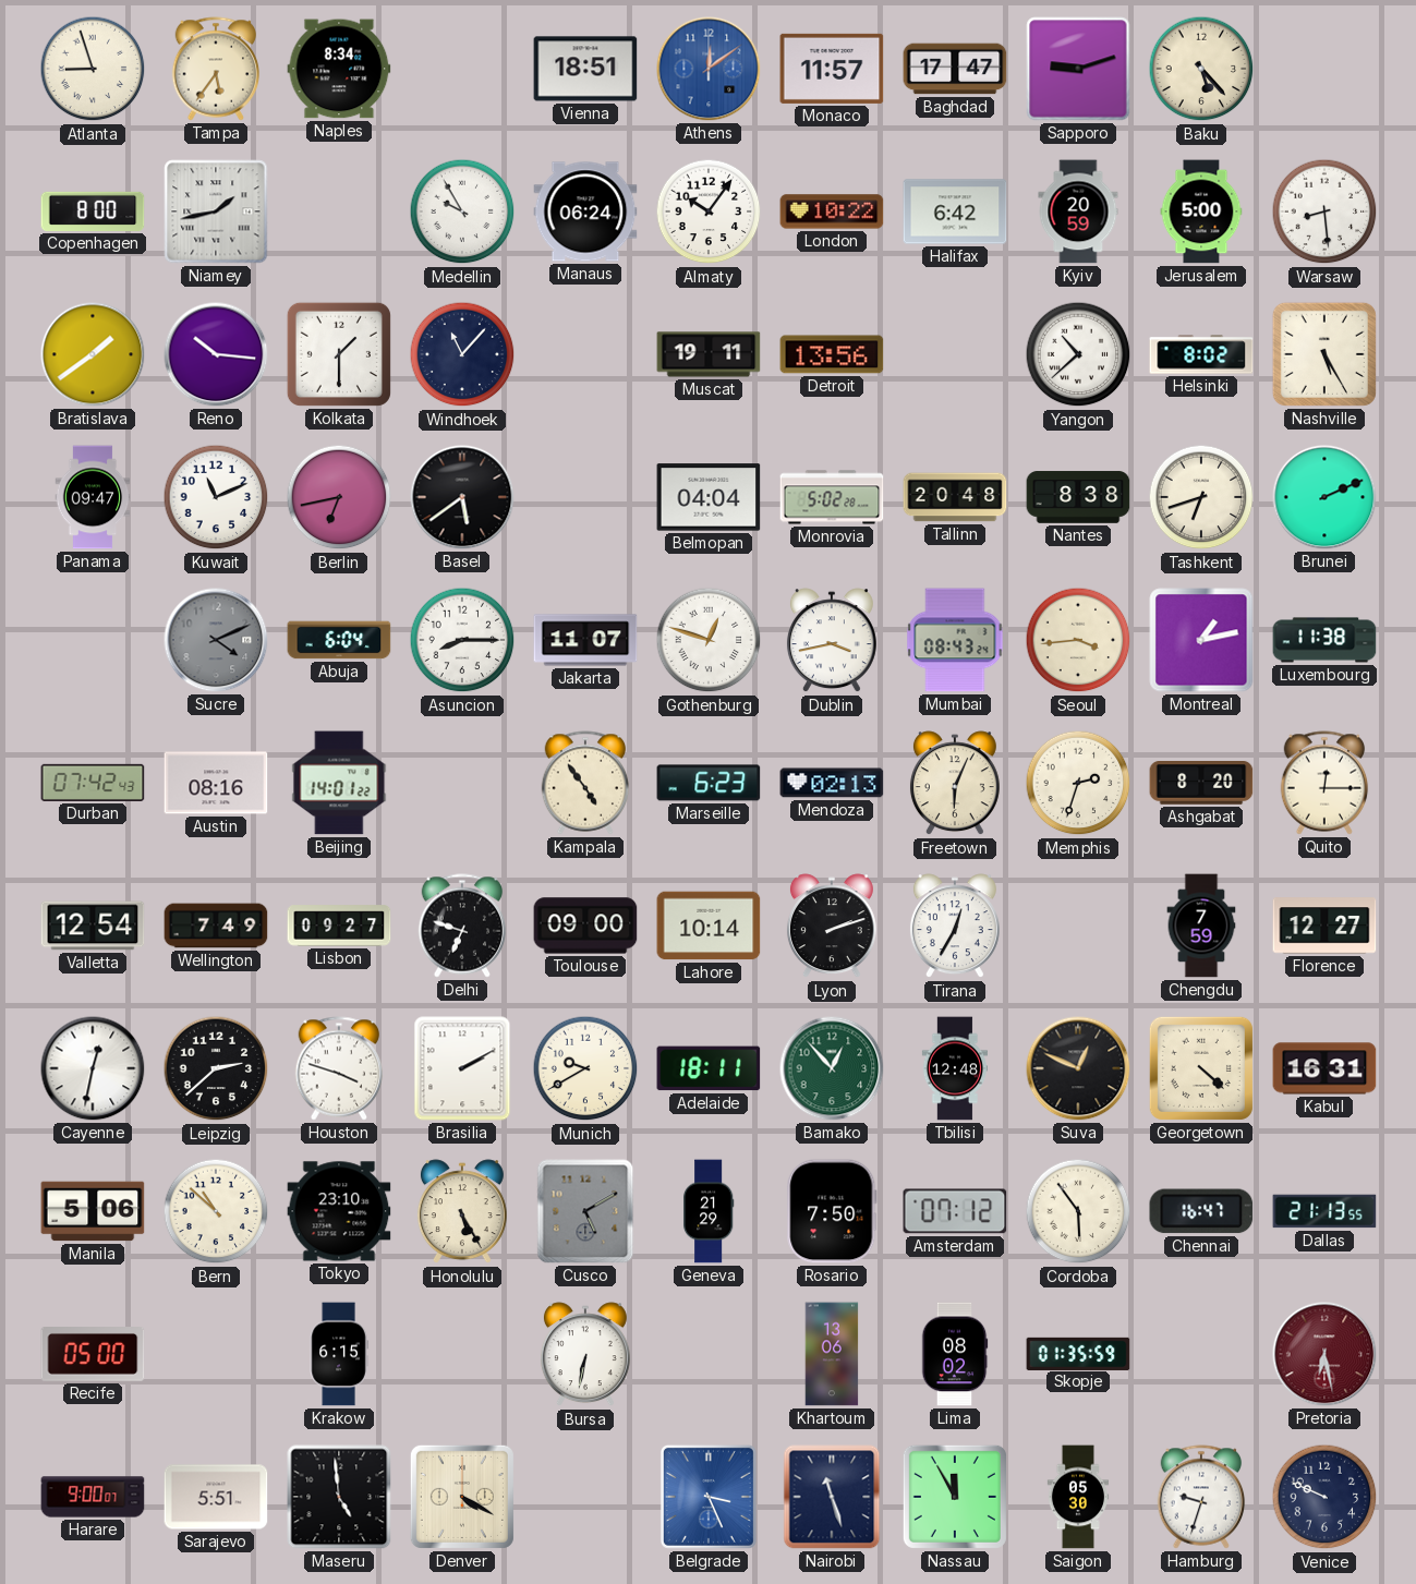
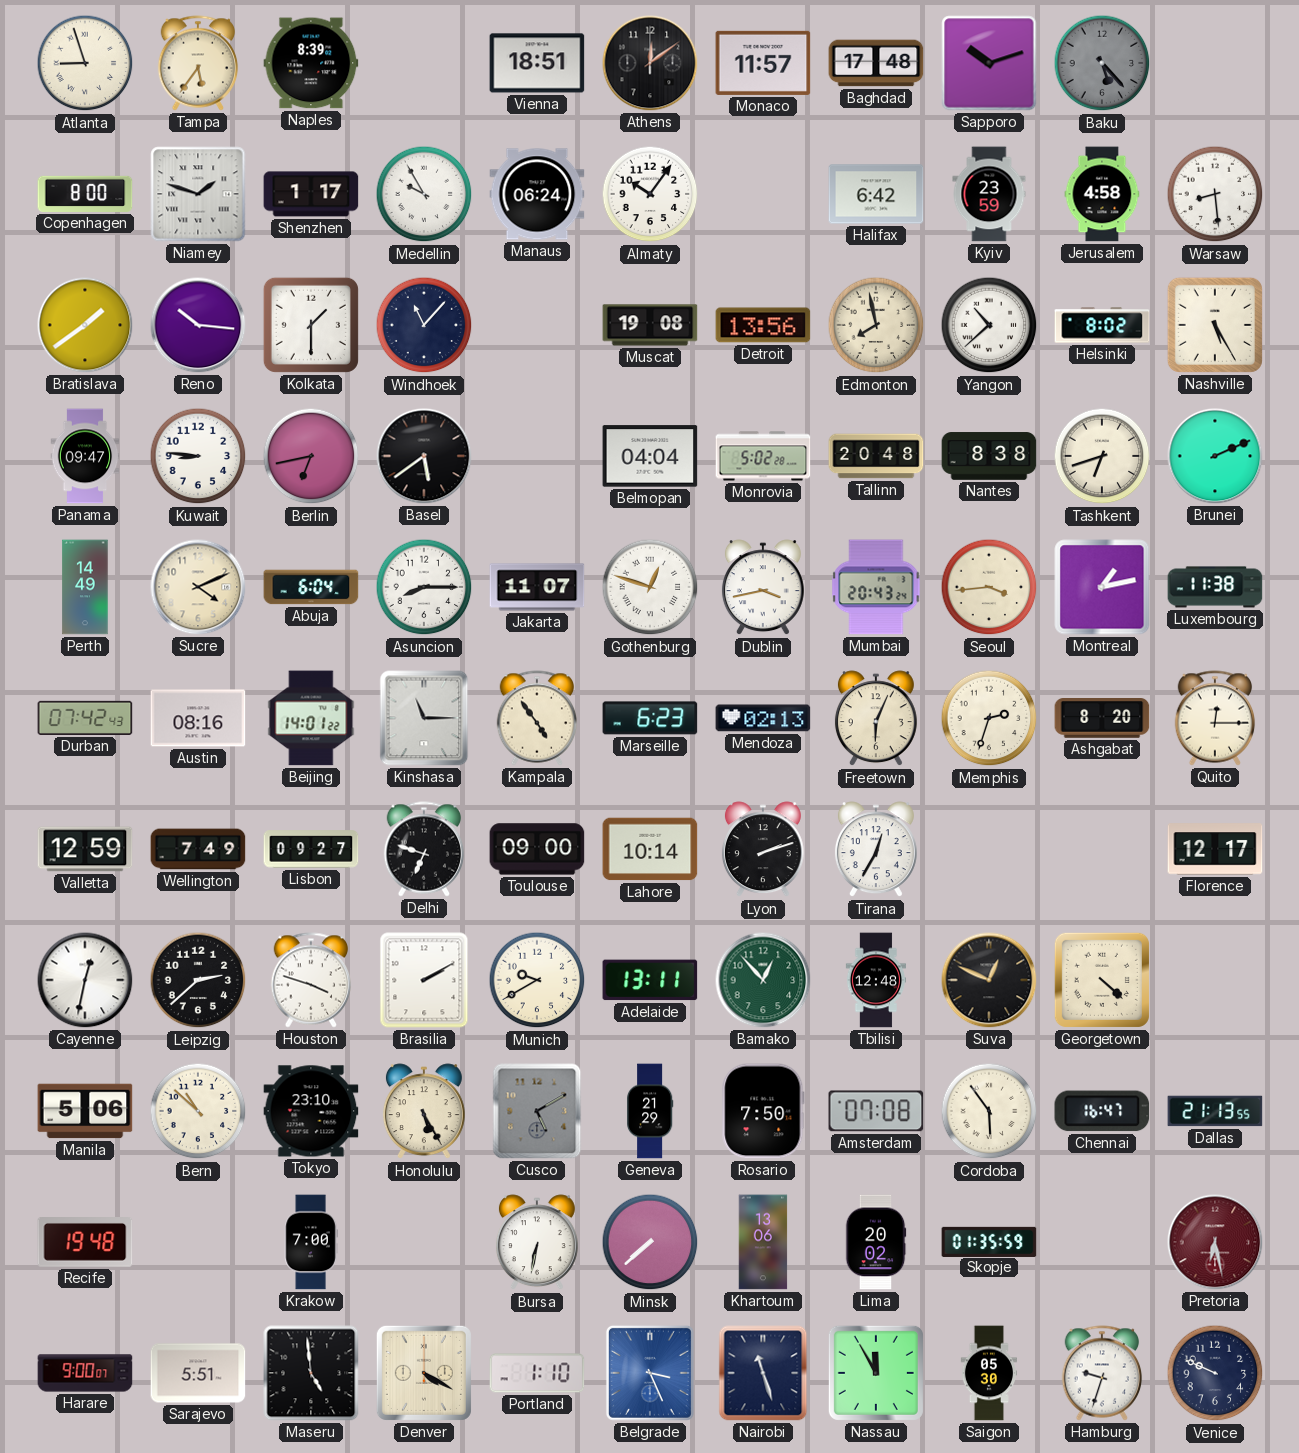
Naples: 8:34 -> 8:39
Athens dial: blue -> black
Baghdad: 17:47 -> 17:48
Sapporo: 9:12 -> 10:12
Baku dial: cream -> grey
Niamey: 1:43 -> 1:48
Shenzhen: none -> 1:17
London: 10:22 -> none
Kyiv: 20:59 -> 23:59
Jerusalem: 5:00 -> 4:58
Muscat: 19:11 -> 19:08
Edmonton: none -> 7:58
Kuwait: 11:11 -> 8:46
Perth: none -> 14:49
Sucre dial: grey -> cream
Mumbai: 08:43 -> 20:43
Kinshasa: none -> 11:15
Valletta: 12:54 -> 12:59
Chengdu: 7:59 -> none
Florence: 12:27 -> 12:17
Adelaide: 18:11 -> 13:11
Kabul: 16:31 -> none
Amsterdam: 07:12 -> 07:08
Recife: 05:00 -> 19:48
Krakow: 6:15 -> 7:00
Minsk: none -> 7:38
Lima: 08:02 -> 20:02
Portland: none -> 1:10
